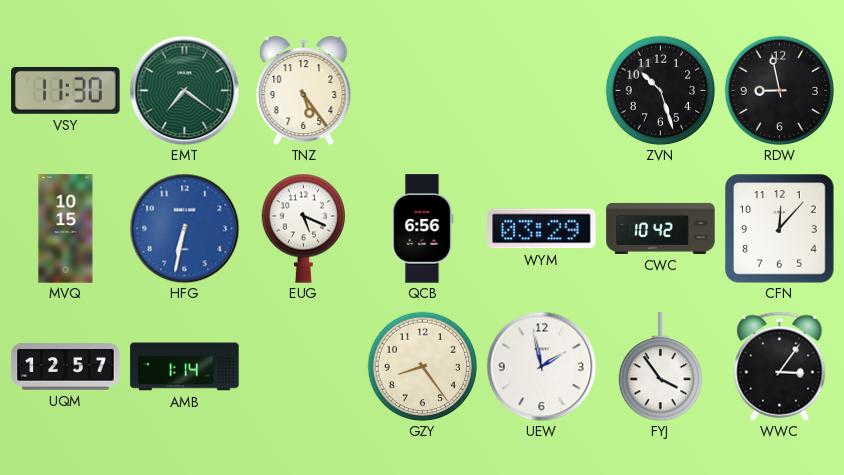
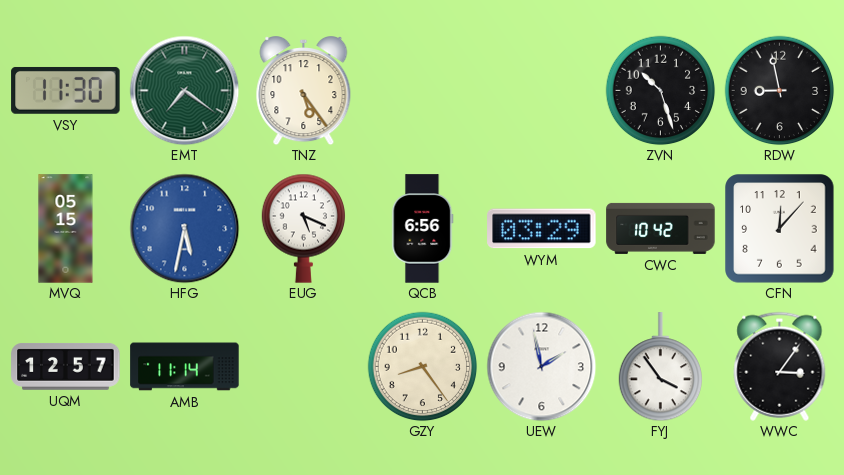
MVQ: 10:15 -> 05:15
HFG: 6:32 -> 5:32
AMB: 1:14 -> 11:14
